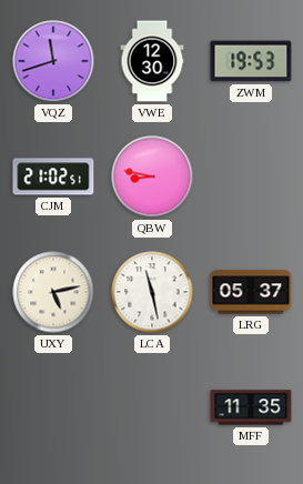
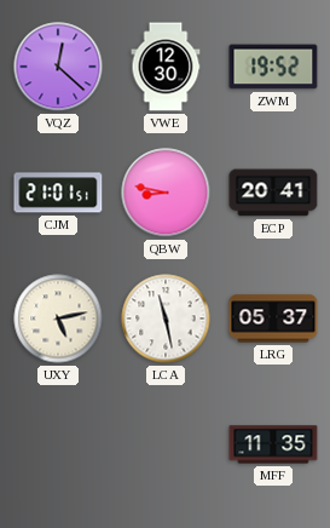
VQZ: 11:42 -> 12:22
ZWM: 19:53 -> 19:52
CJM: 21:02 -> 21:01
ECP: none -> 20:41
